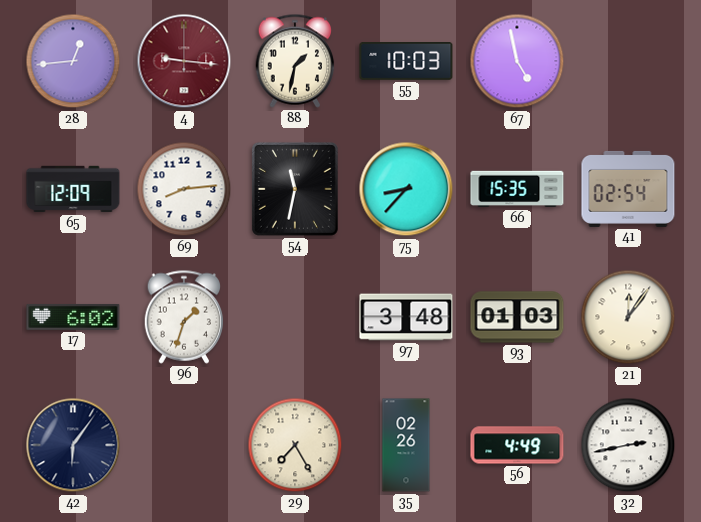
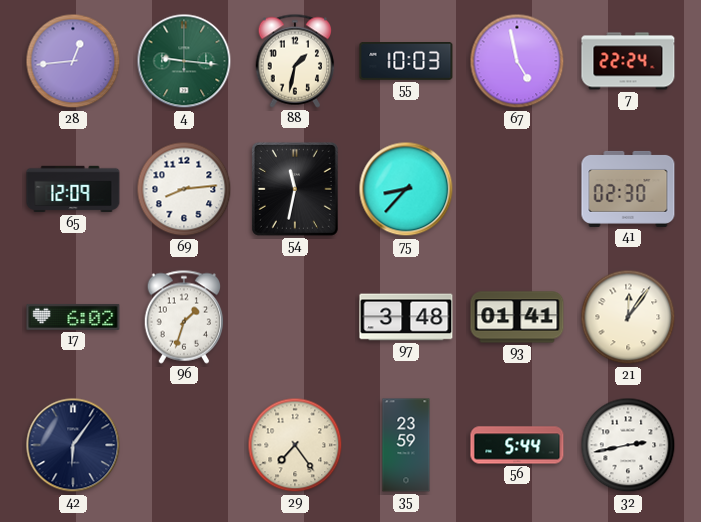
4 dial: burgundy -> green
7: none -> 22:24
66: 15:35 -> none
41: 02:54 -> 02:30
93: 01:03 -> 01:41
29: 7:25 -> 7:24
35: 02:26 -> 23:59
56: 4:49 -> 5:44
